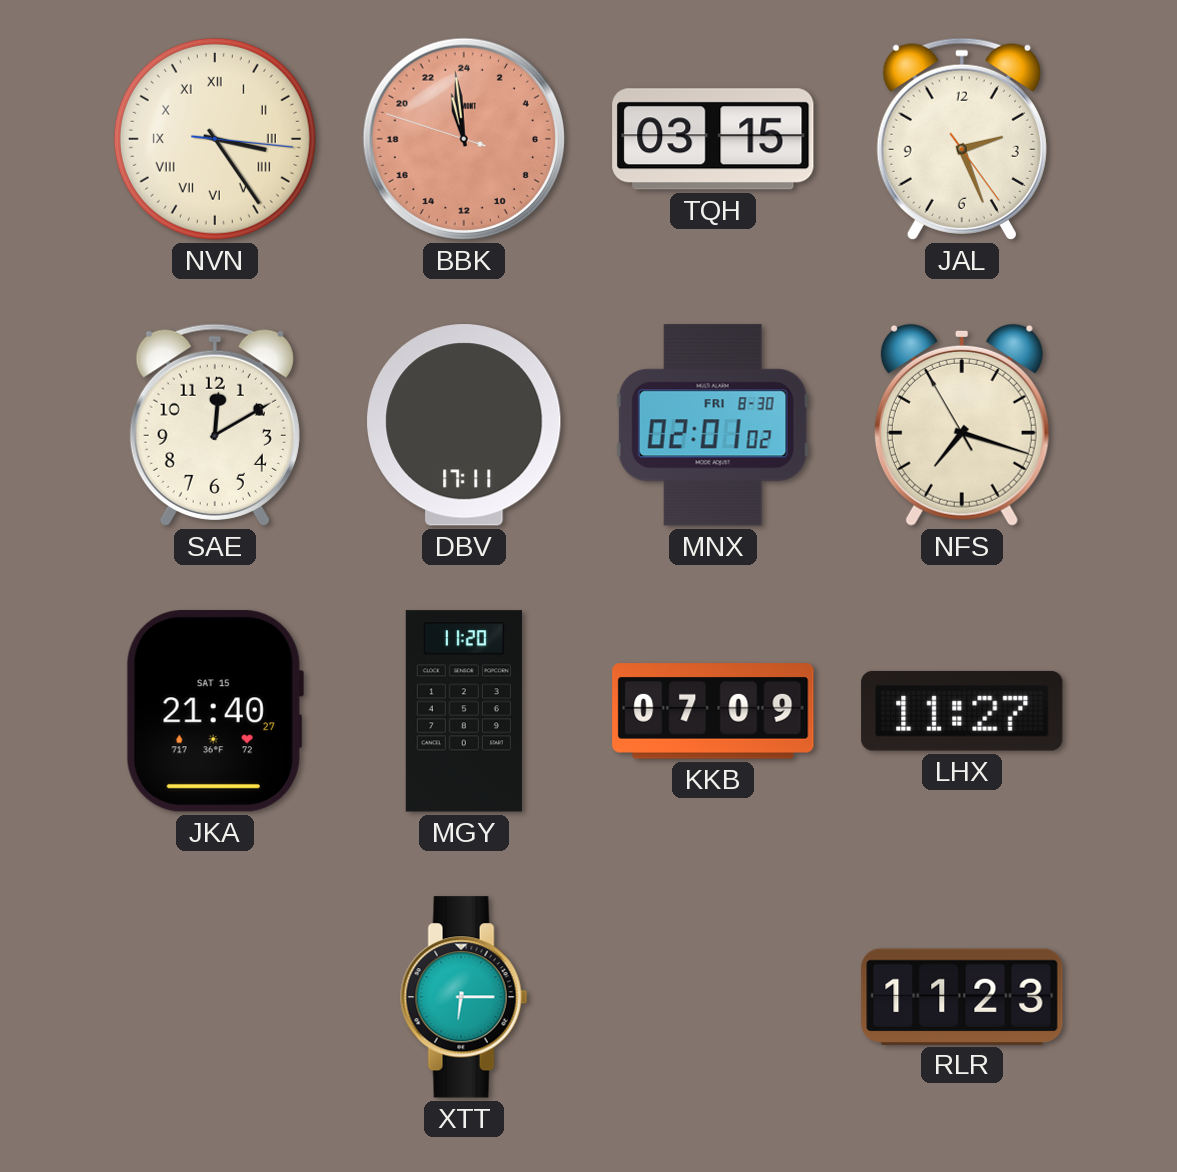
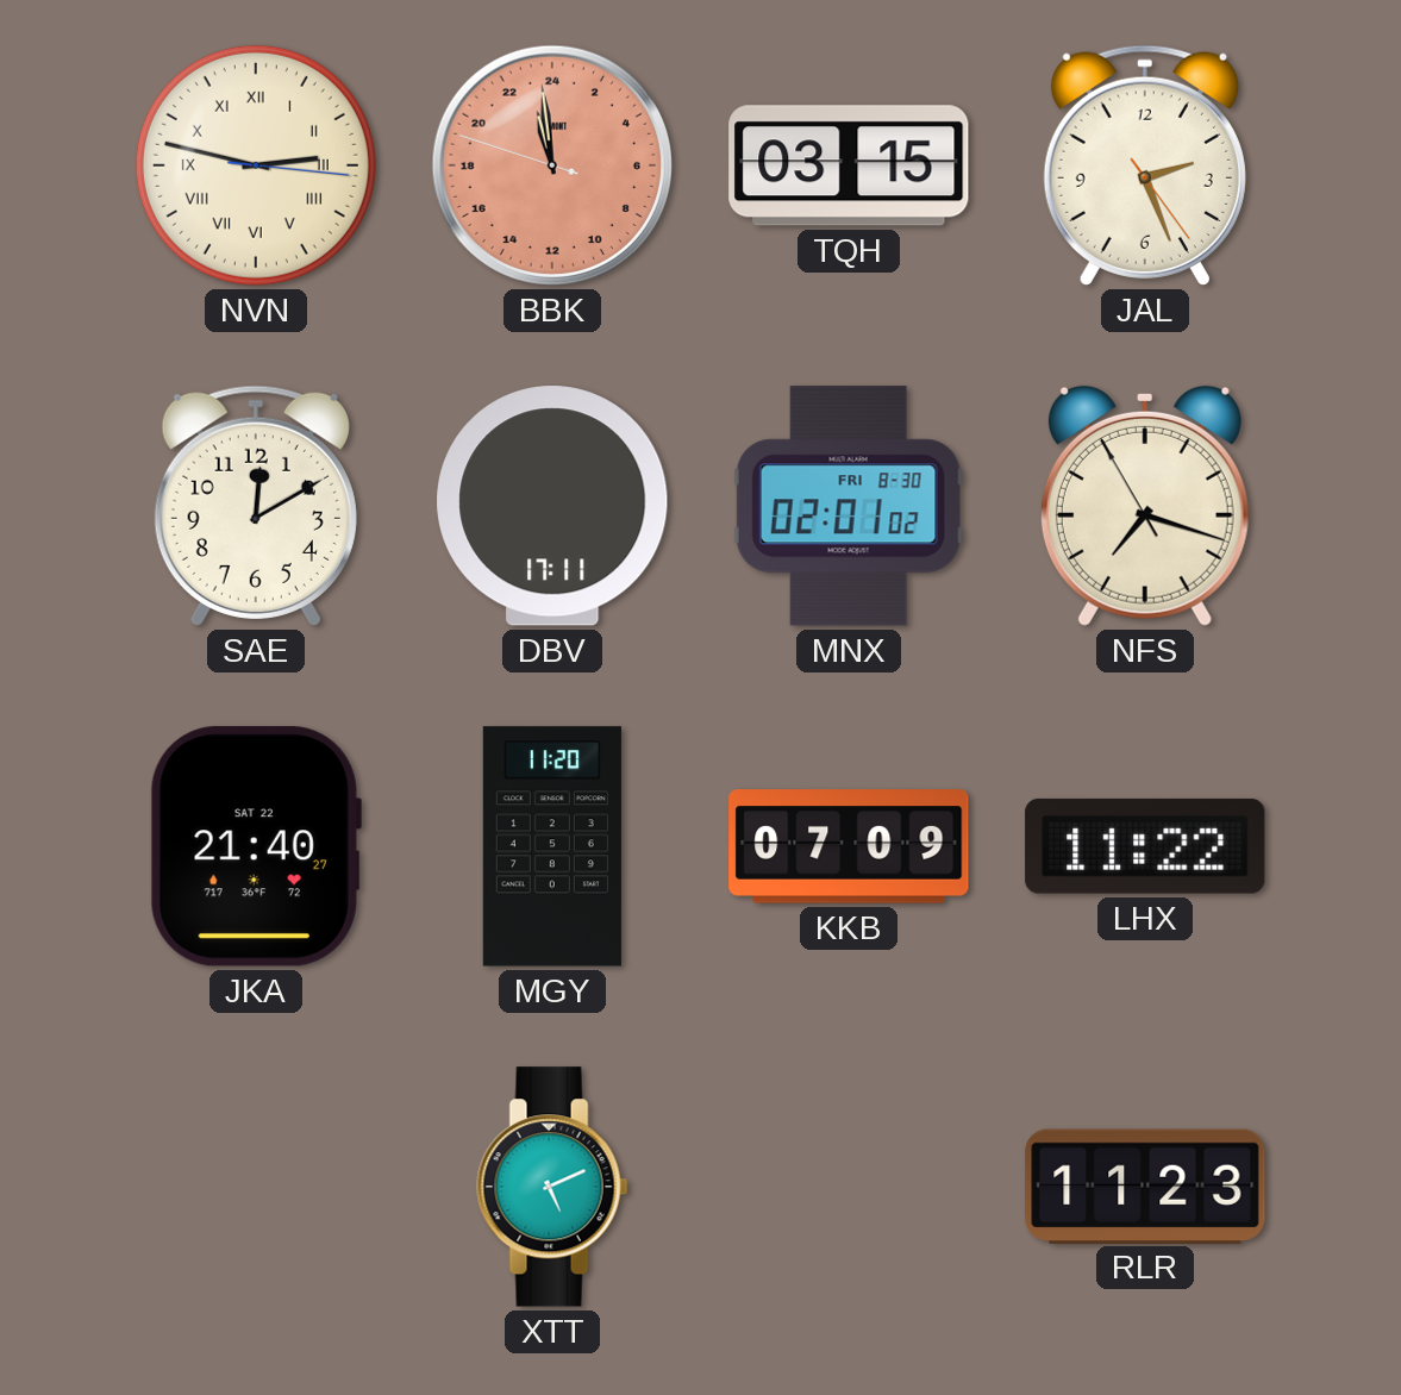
NVN: 3:24 -> 2:47
JKA date: SAT 15 -> SAT 22
LHX: 11:27 -> 11:22
XTT: 6:15 -> 5:11
